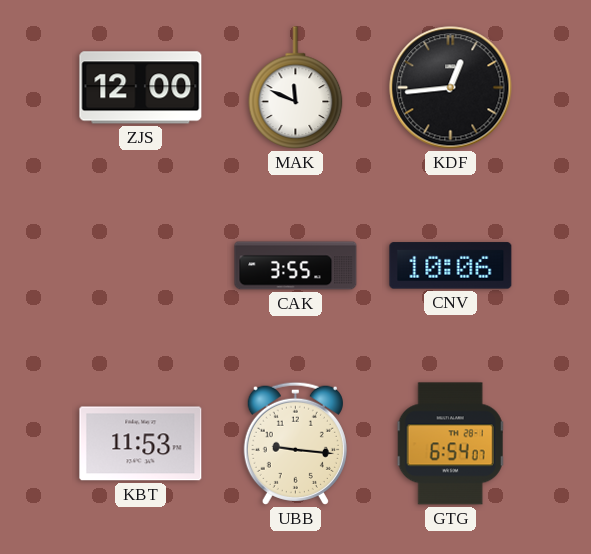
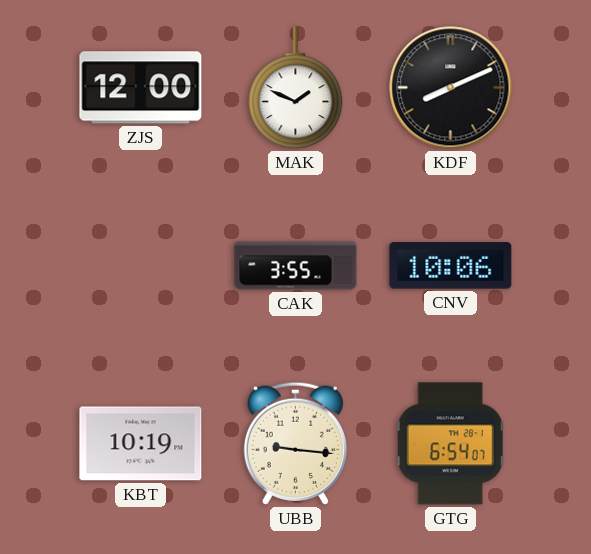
MAK: 11:49 -> 1:49
KDF: 12:44 -> 8:11
KBT: 11:53 -> 10:19
